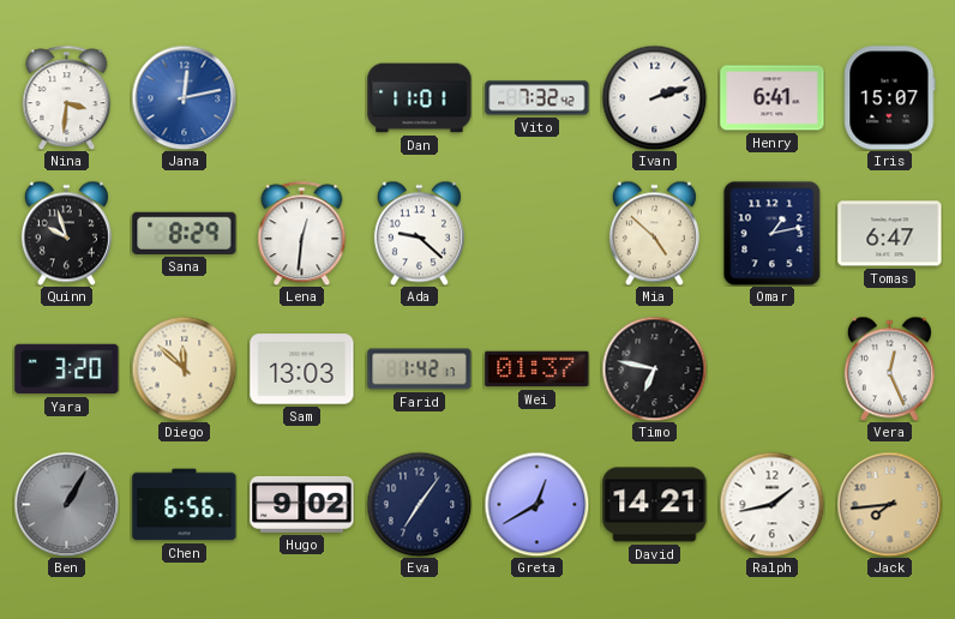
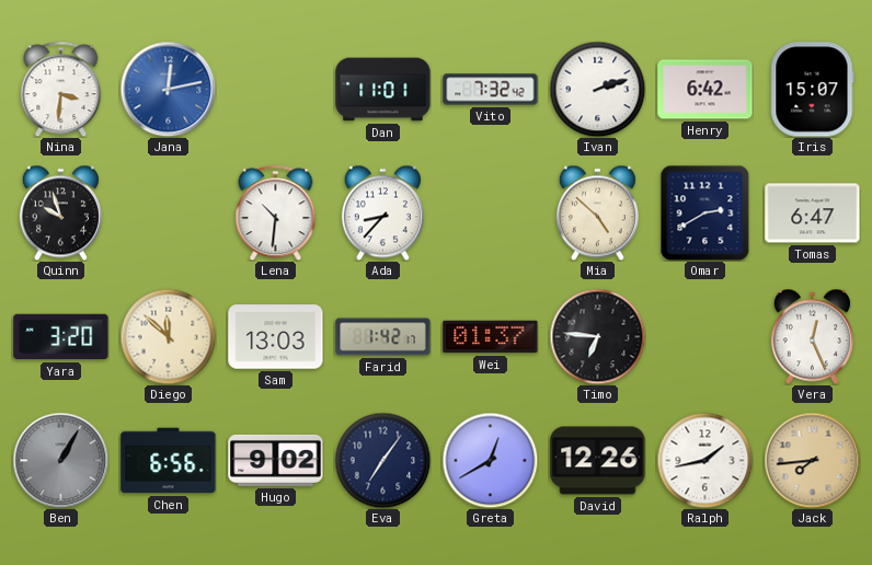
Henry: 6:41 -> 6:42
Sana: 8:29 -> none
Lena: 12:31 -> 10:31
Ada: 9:22 -> 8:37
Omar: 1:13 -> 2:40
Timo: 6:47 -> 6:46
David: 14:21 -> 12:26
